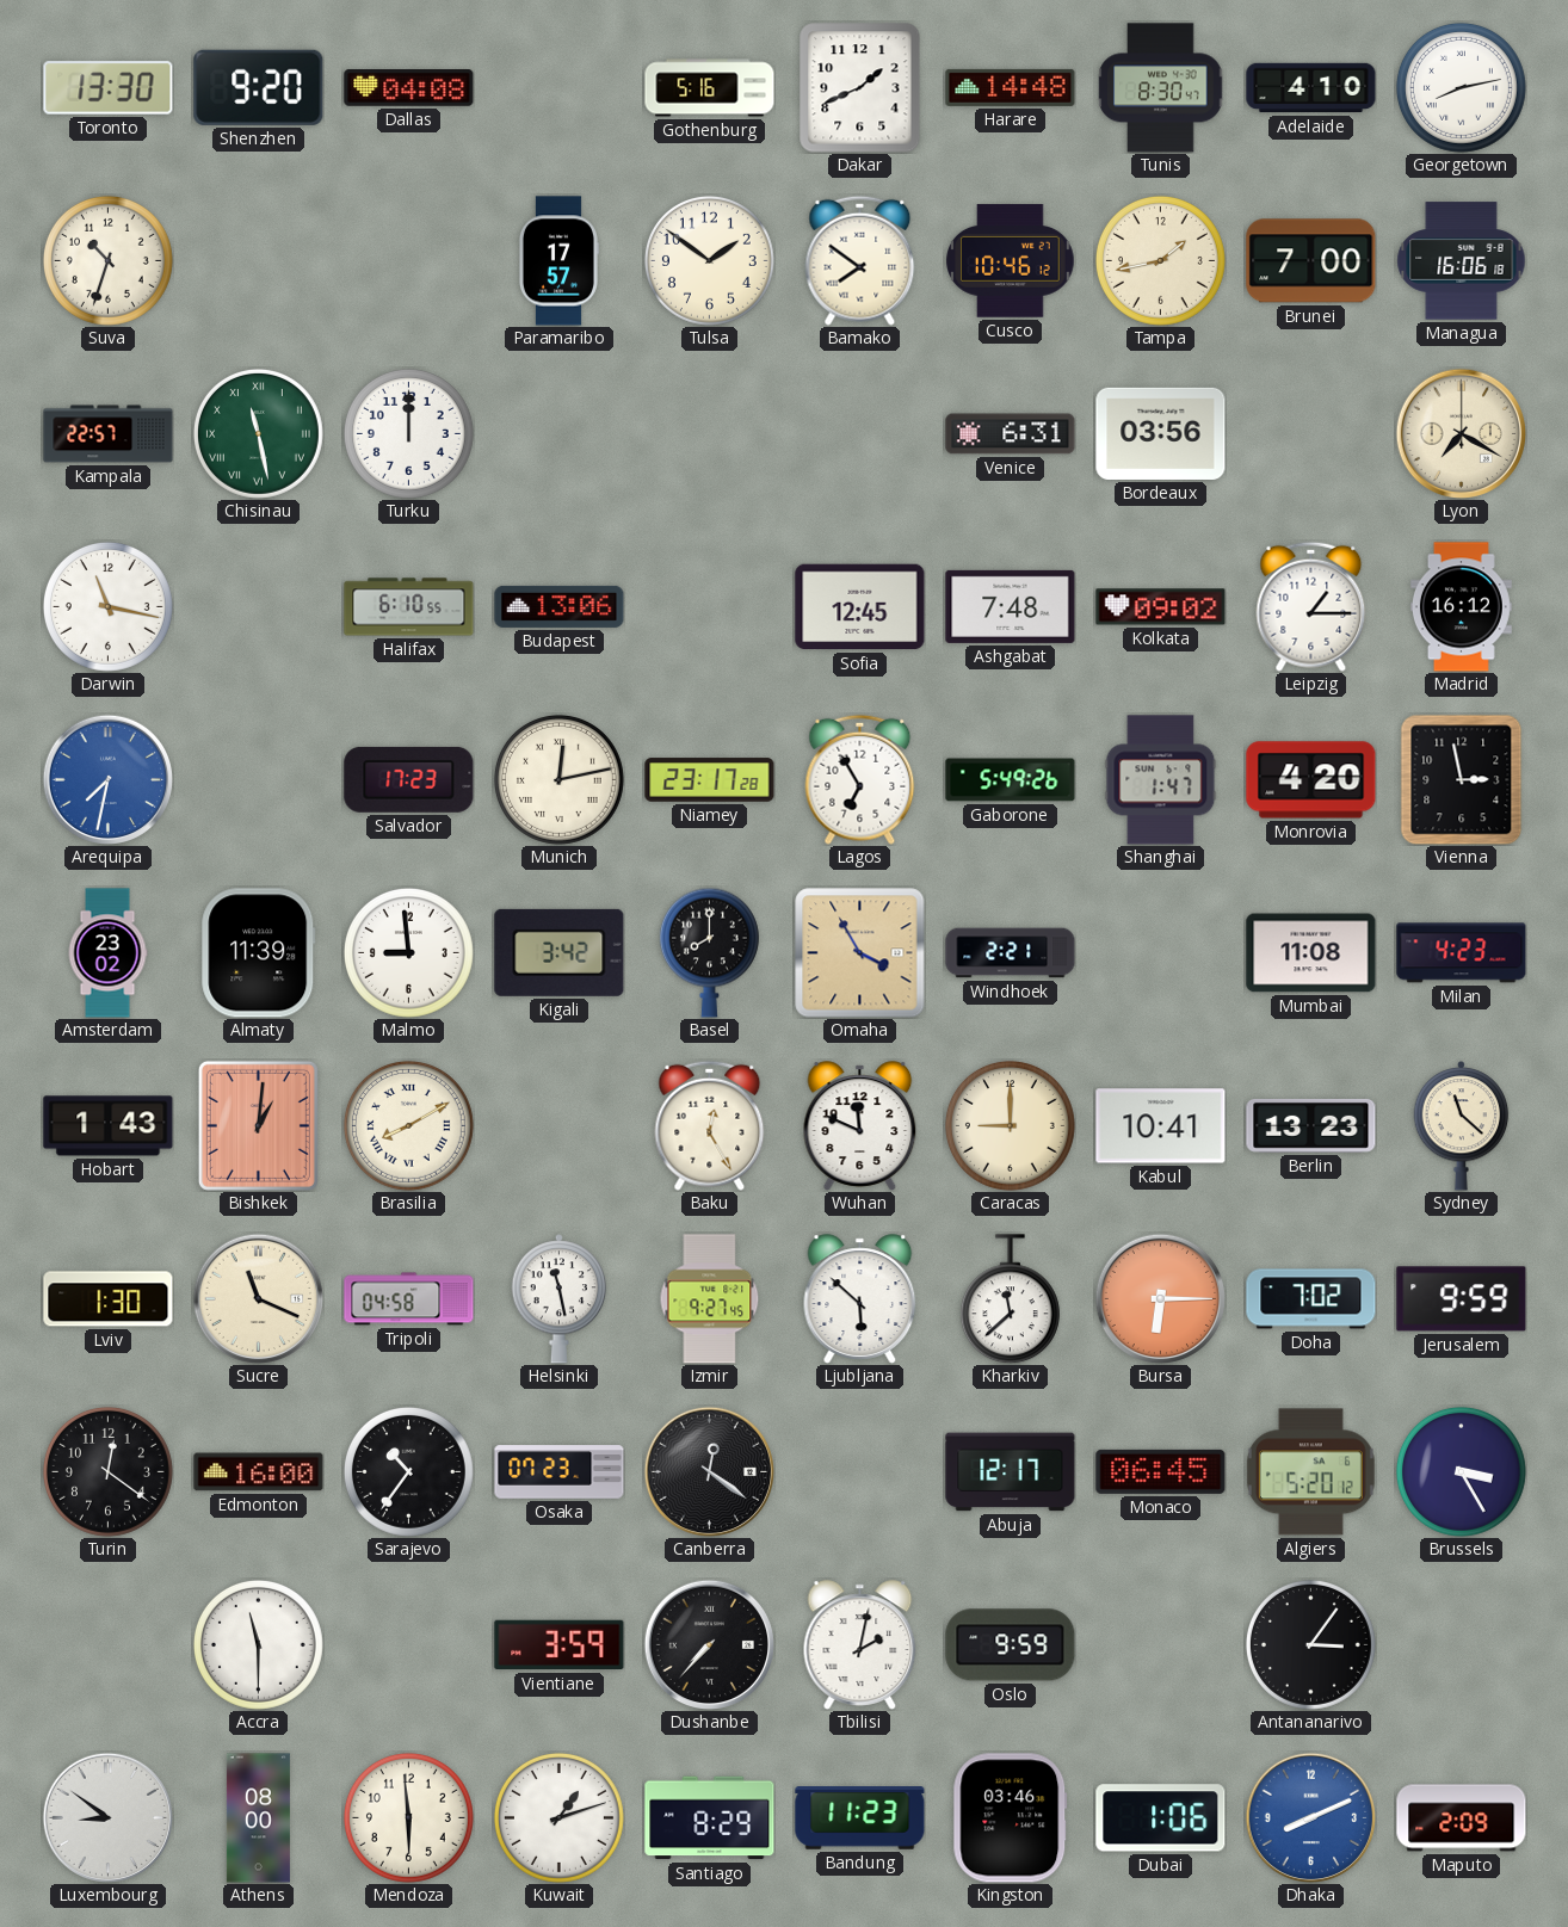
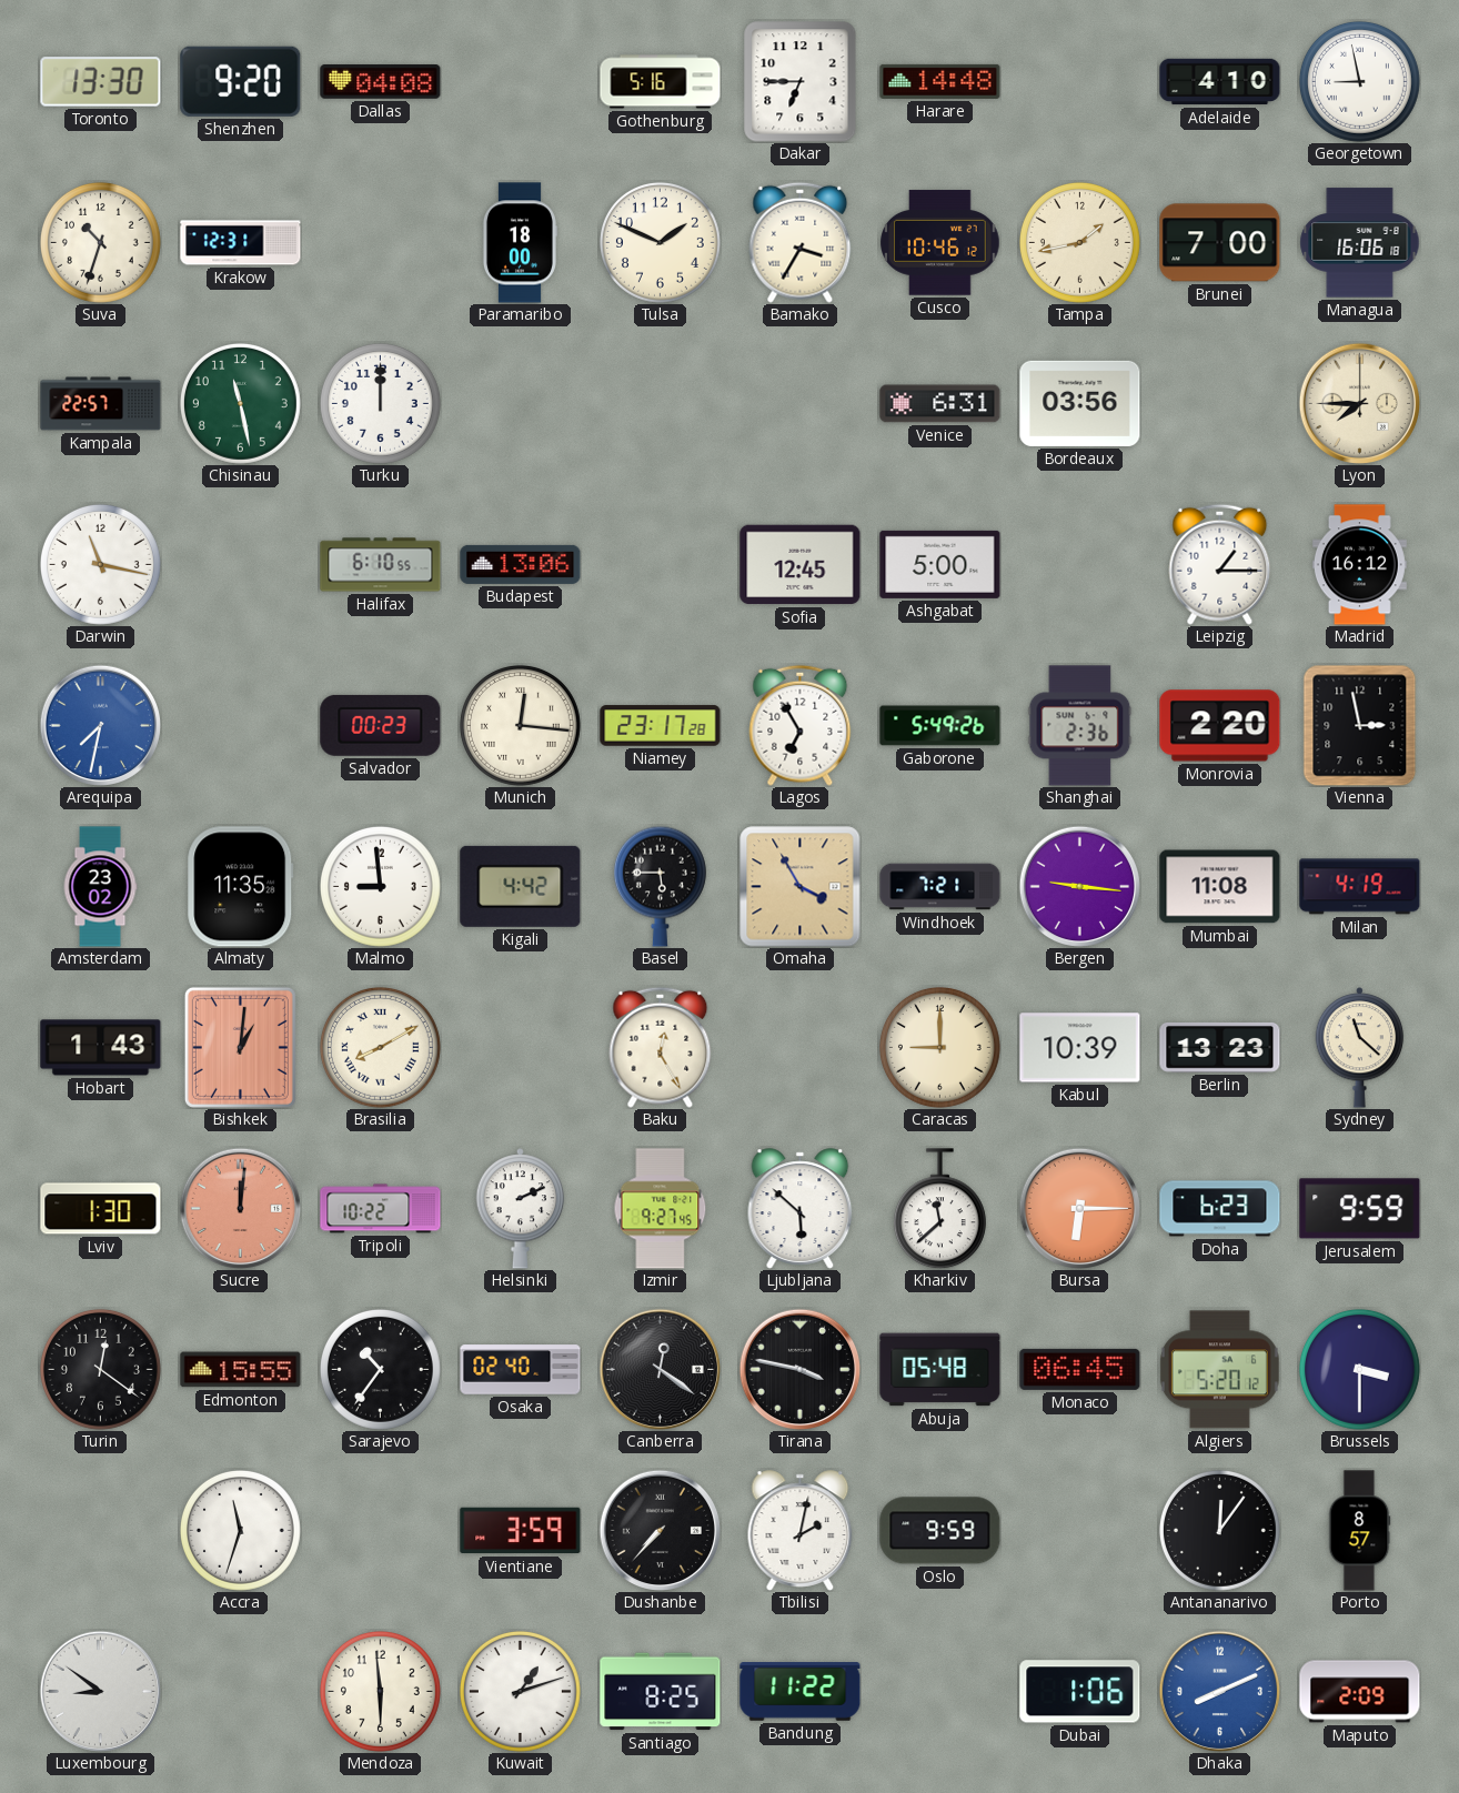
Dakar: 1:41 -> 6:45
Tunis: 8:30 -> none
Georgetown: 8:13 -> 8:58
Krakow: none -> 12:31
Paramaribo: 17:57 -> 18:00
Tulsa: 1:51 -> 1:49
Bamako: 7:51 -> 3:35
Chisinau numerals: Roman -> Arabic
Lyon: 7:20 -> 7:45
Ashgabat: 7:48 -> 5:00
Kolkata: 09:02 -> none
Salvador: 17:23 -> 00:23
Munich: 12:13 -> 12:16
Shanghai: 1:47 -> 2:36
Monrovia: 4:20 -> 2:20
Almaty: 11:39 -> 11:35
Kigali: 3:42 -> 4:42
Basel: 8:00 -> 5:45
Windhoek: 2:21 -> 7:21
Bergen: none -> 9:16
Milan: 4:23 -> 4:19
Wuhan: 11:49 -> none
Kabul: 10:41 -> 10:39
Sucre: 11:19 -> 12:01
Sucre dial: cream -> salmon
Tripoli: 04:58 -> 10:22
Helsinki: 11:28 -> 2:11
Doha: 7:02 -> 6:23
Edmonton: 16:00 -> 15:55
Osaka: 07:23 -> 02:40
Tirana: none -> 3:47
Abuja: 12:17 -> 05:48
Brussels: 3:25 -> 3:30
Accra: 11:30 -> 11:33
Antananarivo: 3:06 -> 12:06
Porto: none -> 8:57
Athens: 08:00 -> none
Santiago: 8:29 -> 8:25
Bandung: 11:23 -> 11:22
Kingston: 03:46 -> none
